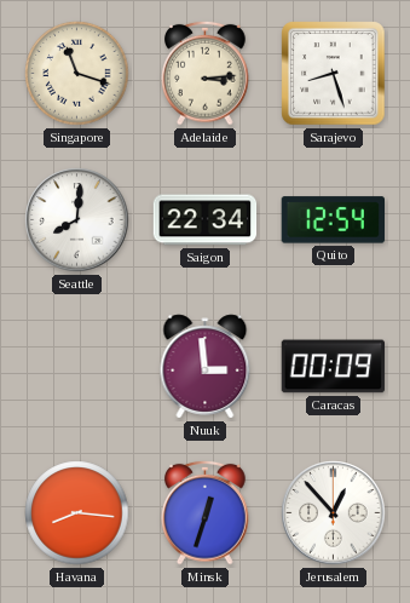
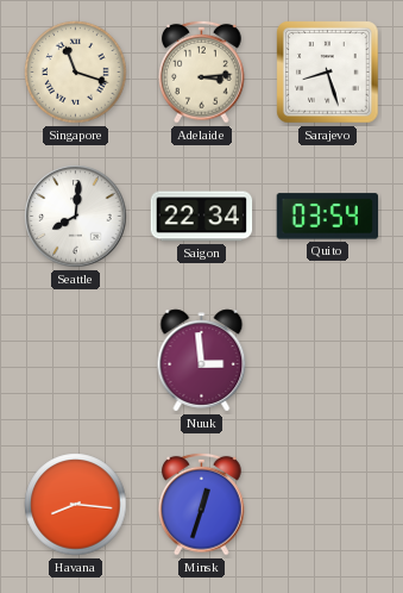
Quito: 12:54 -> 03:54
Caracas: 00:09 -> none
Jerusalem: 12:53 -> none
